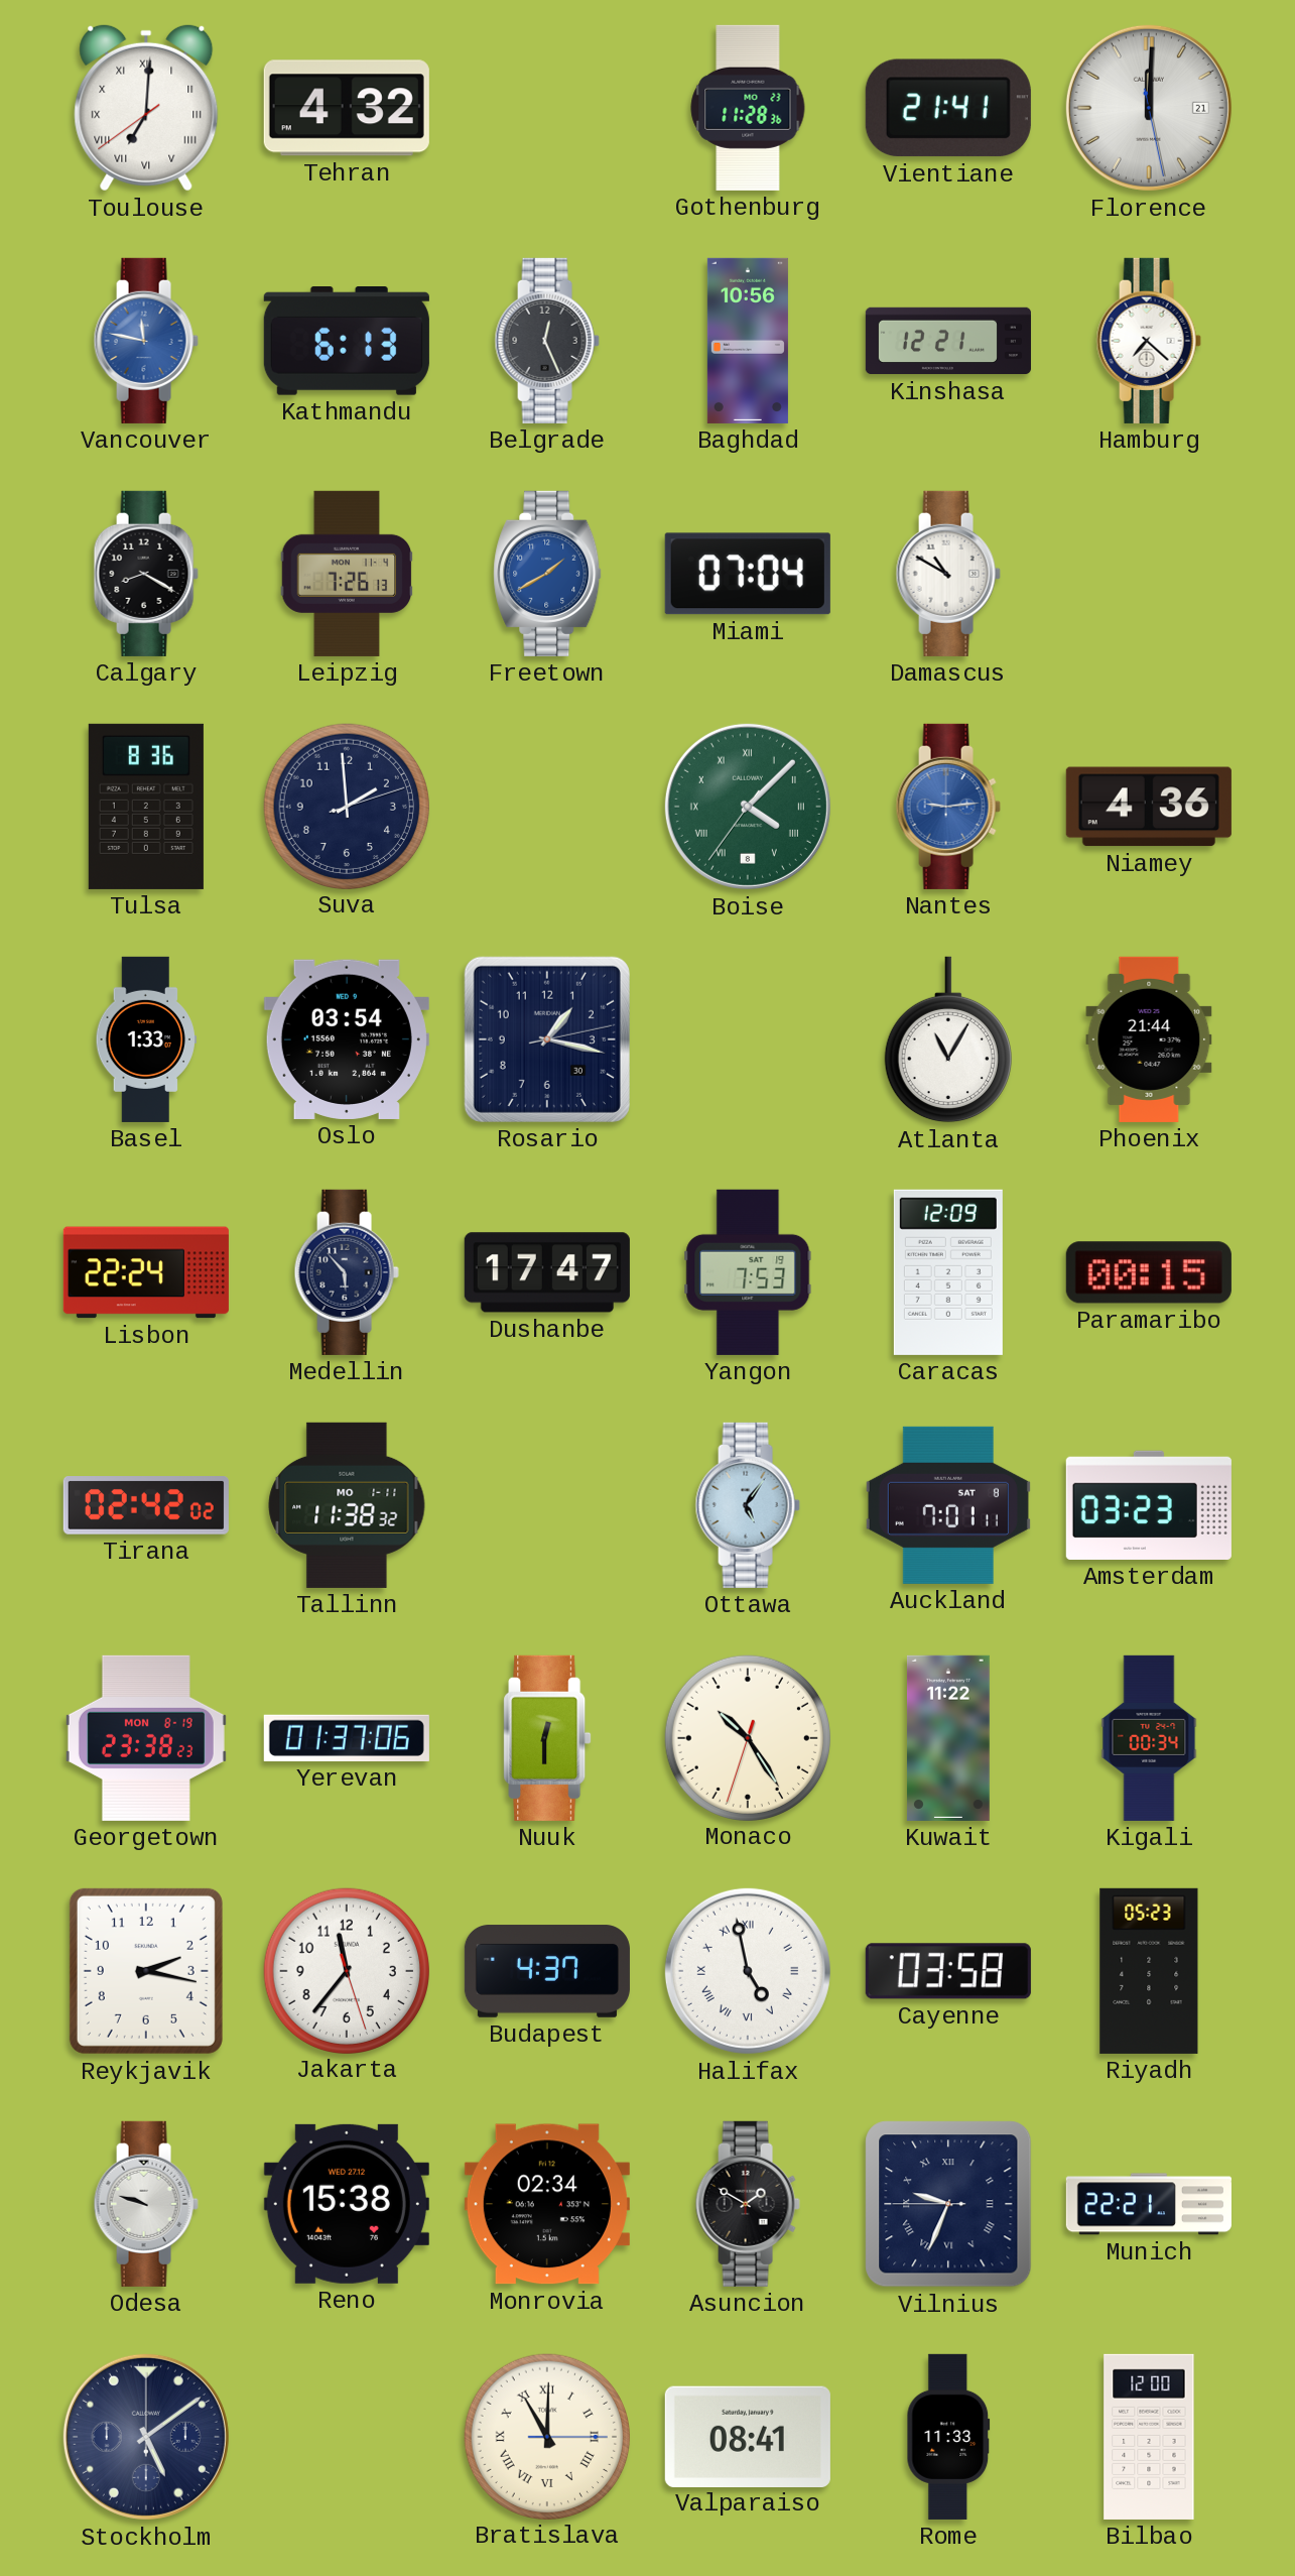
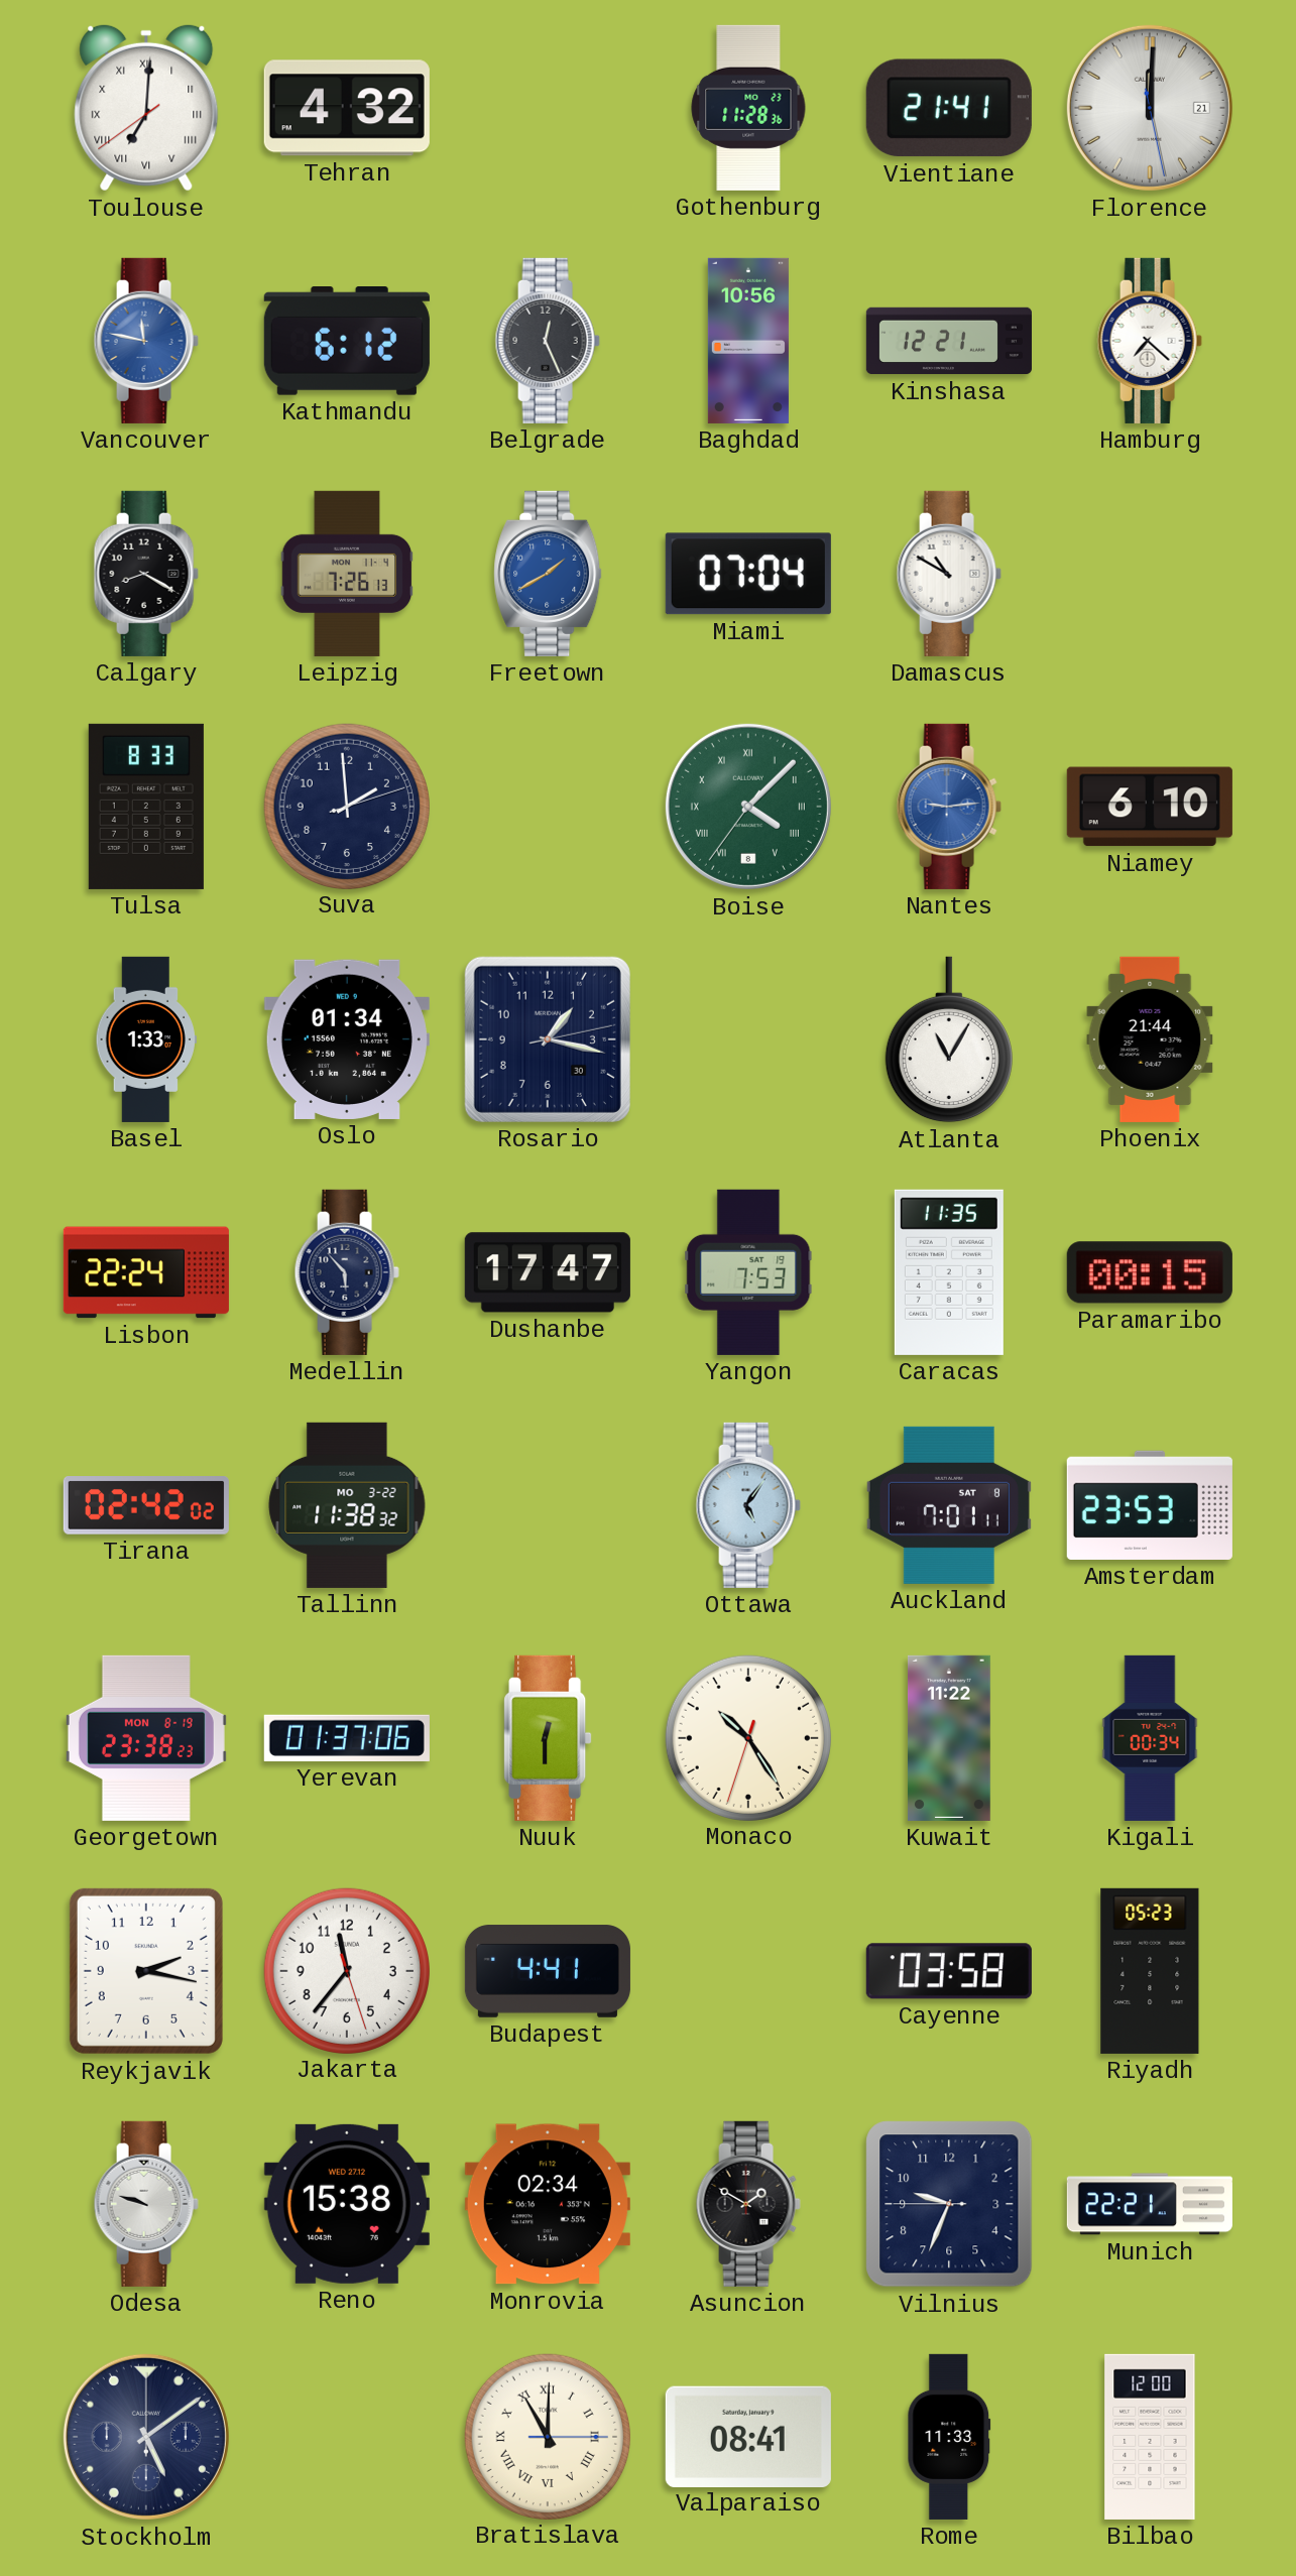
Kathmandu: 6:13 -> 6:12
Tulsa: 8:36 -> 8:33
Niamey: 4:36 -> 6:10
Oslo: 03:54 -> 01:34
Caracas: 12:09 -> 11:35
Tallinn date: MO 1-11 -> MO 3-22
Amsterdam: 03:23 -> 23:53
Budapest: 4:37 -> 4:41
Halifax: 4:58 -> none
Vilnius numerals: Roman -> Arabic
